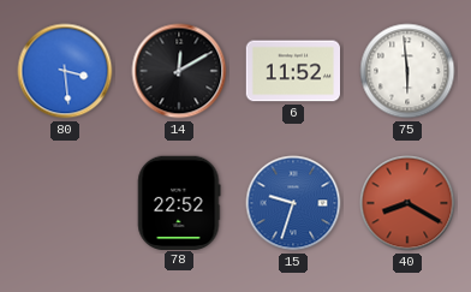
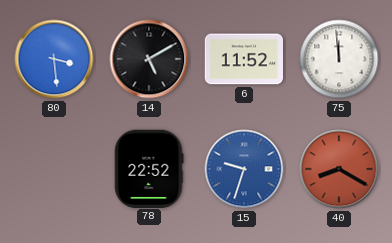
14: 12:10 -> 5:10
75: 5:59 -> 11:59
